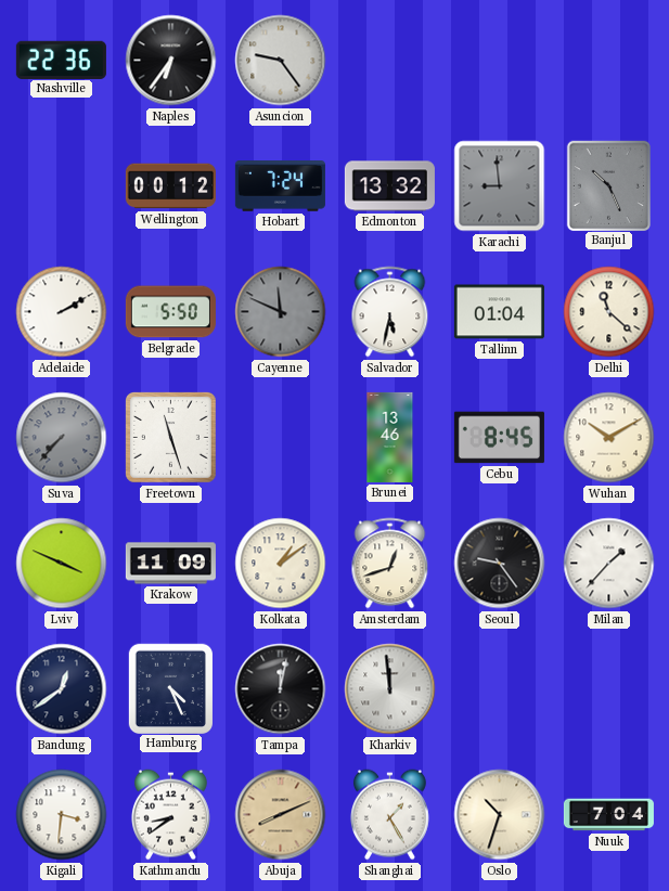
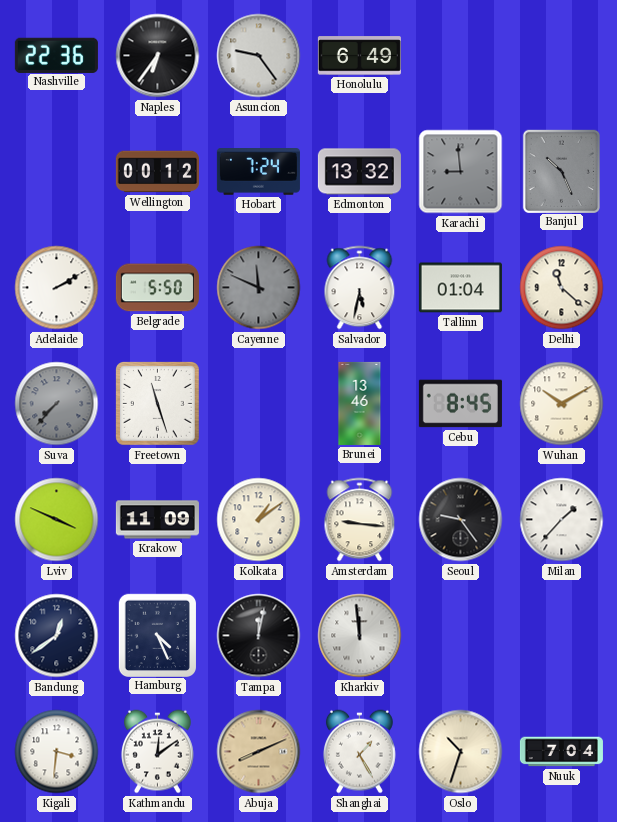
Honolulu: none -> 6:49
Amsterdam: 12:42 -> 9:16
Kathmandu: 8:39 -> 12:09
